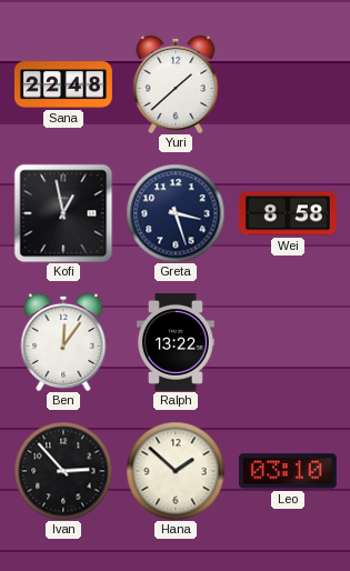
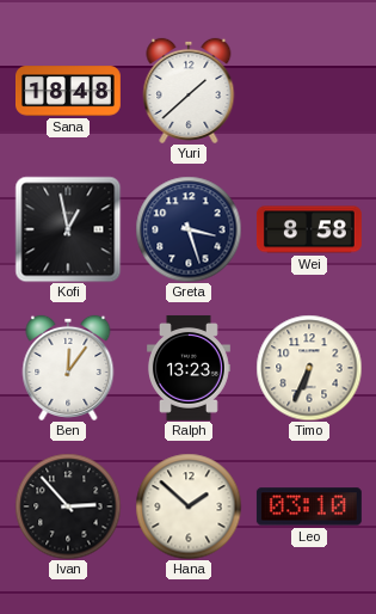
Sana: 22:48 -> 18:48
Ralph: 13:22 -> 13:23
Timo: none -> 6:34
